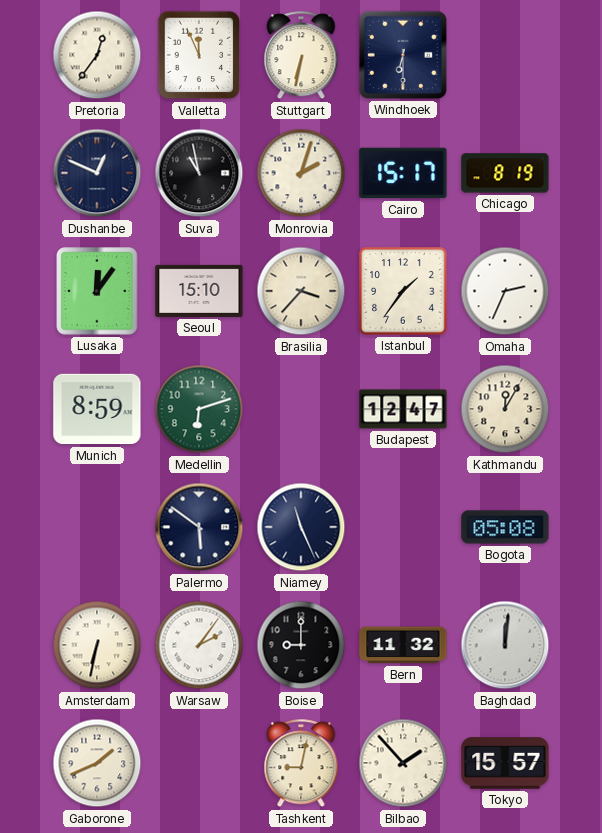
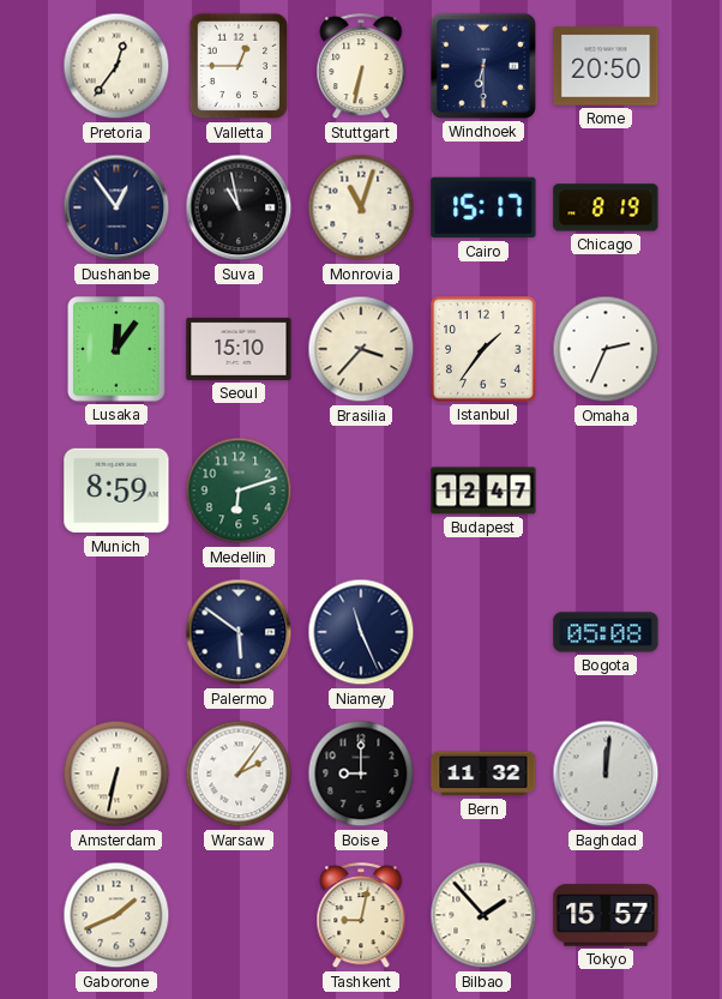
Valletta: 11:56 -> 12:45
Rome: none -> 20:50
Dushanbe: 12:49 -> 12:54
Monrovia: 2:03 -> 11:03
Kathmandu: 12:05 -> none
